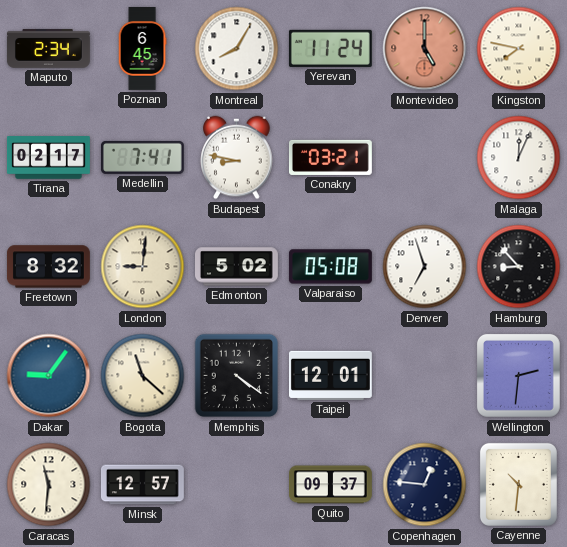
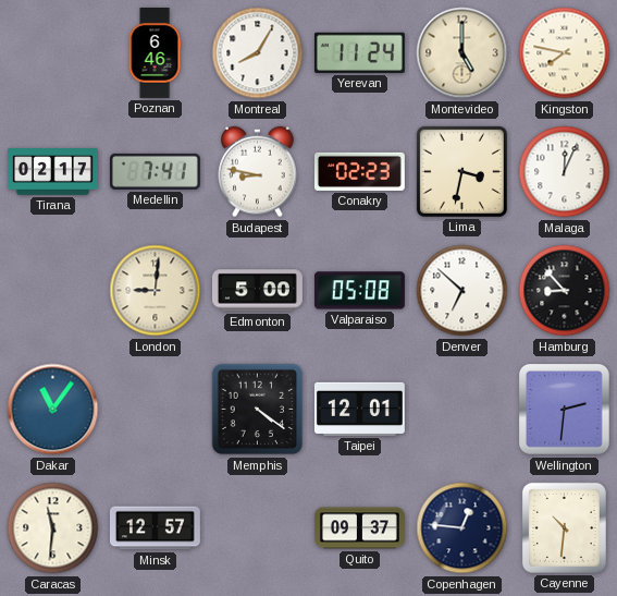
Maputo: 2:34 -> none
Poznan: 6:45 -> 6:46
Montevideo dial: salmon -> cream
Conakry: 03:21 -> 02:23
Lima: none -> 3:32
Freetown: 8:32 -> none
Edmonton: 5:02 -> 5:00
Denver: 6:57 -> 6:52
Dakar: 9:06 -> 11:06
Bogota: 11:22 -> none
